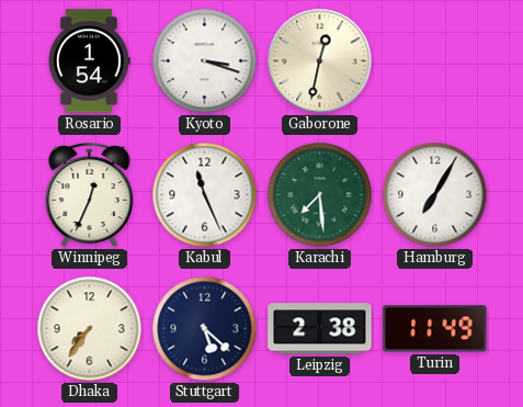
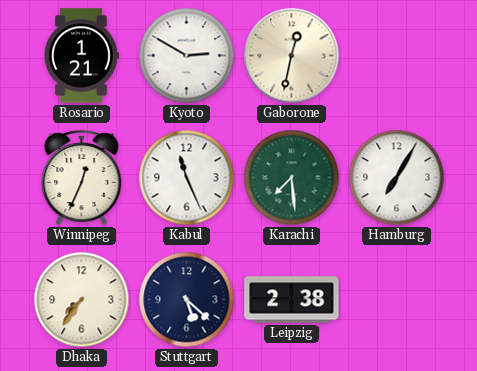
Rosario: 1:54 -> 1:21
Kyoto: 3:18 -> 2:50
Turin: 11:49 -> none
